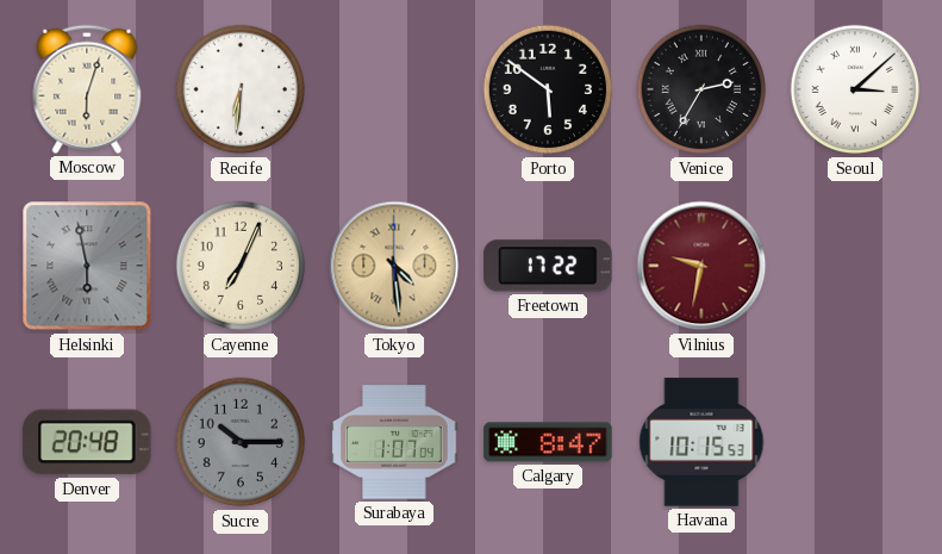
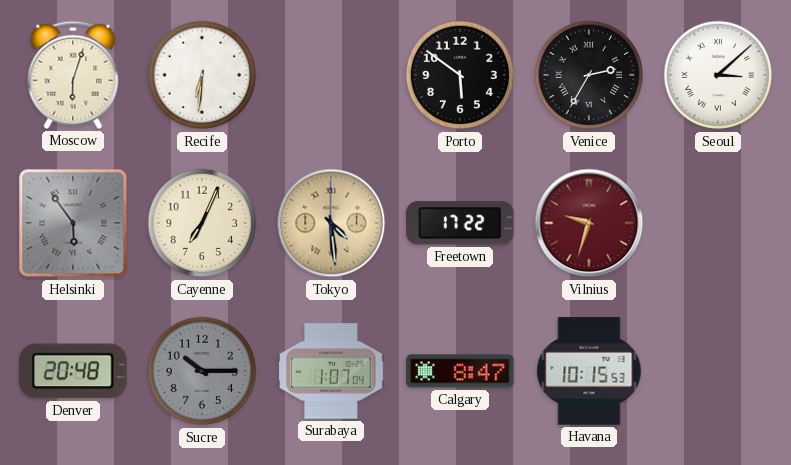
Helsinki: 5:58 -> 5:54
Vilnius: 9:32 -> 9:33
